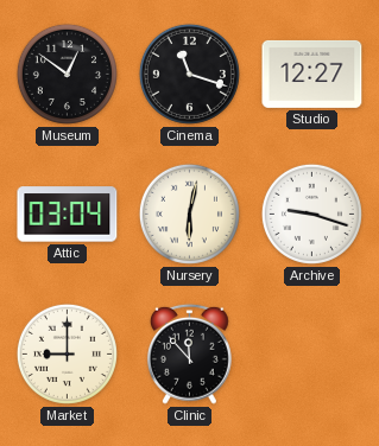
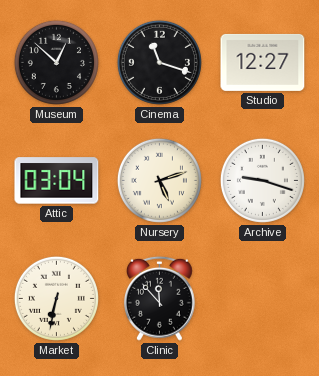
Museum: 12:51 -> 12:52
Nursery: 6:02 -> 5:12
Market: 9:00 -> 6:32
